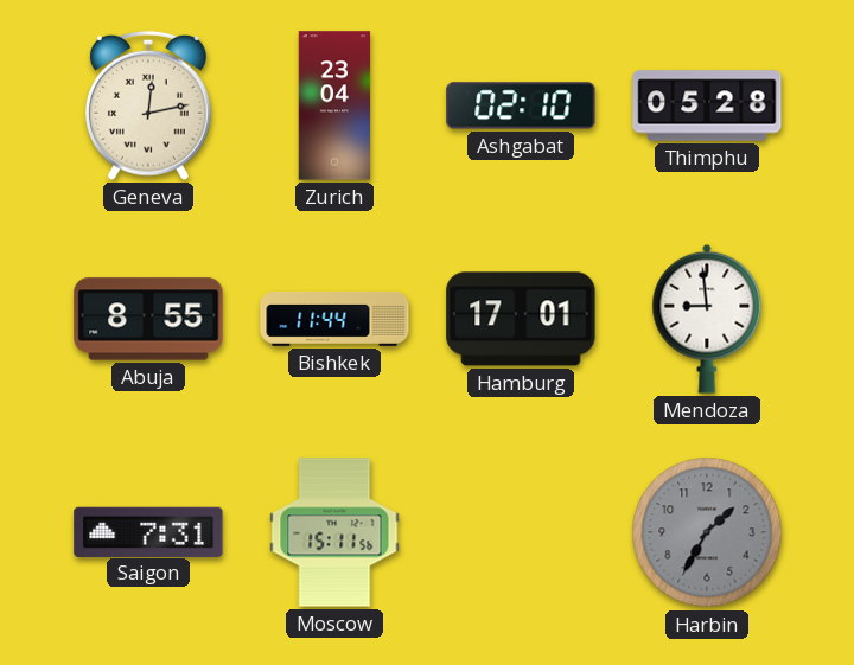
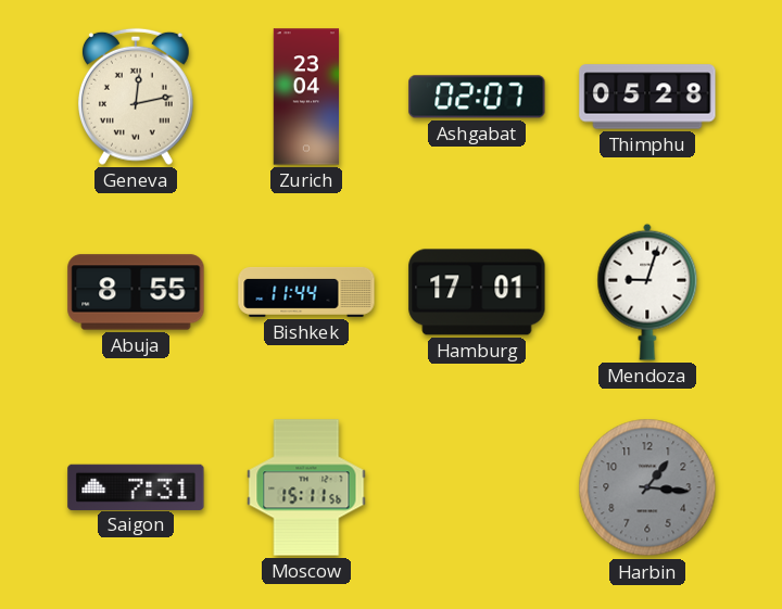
Ashgabat: 02:10 -> 02:07
Mendoza: 8:59 -> 9:03
Harbin: 1:35 -> 1:16
